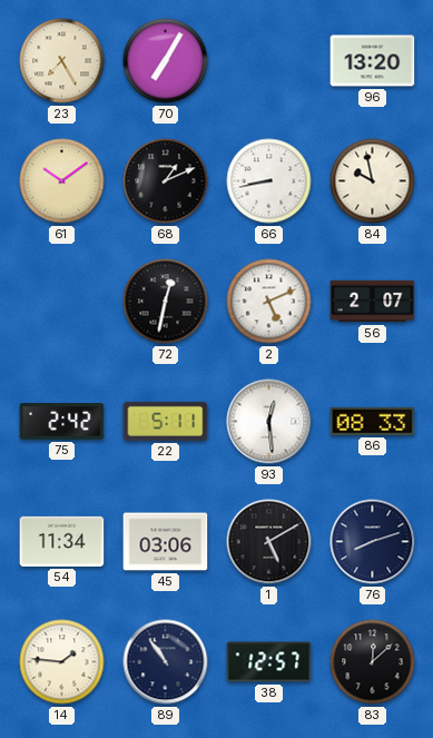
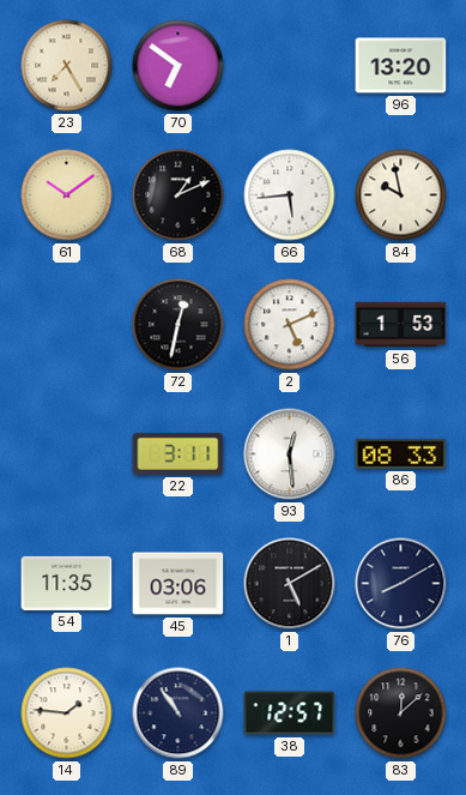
70: 7:05 -> 6:51
66: 8:43 -> 5:44
56: 2:07 -> 1:53
75: 2:42 -> none
22: 5:11 -> 3:11
54: 11:34 -> 11:35
76: 8:12 -> 8:10
